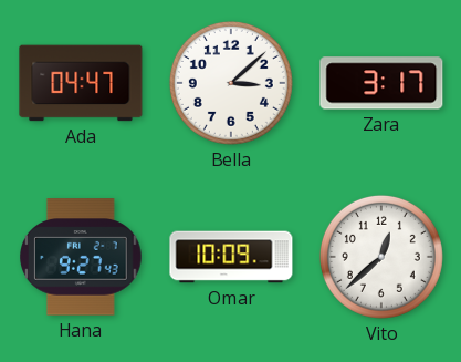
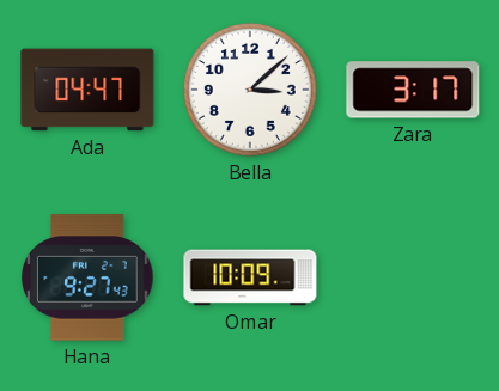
Vito: 12:38 -> none
